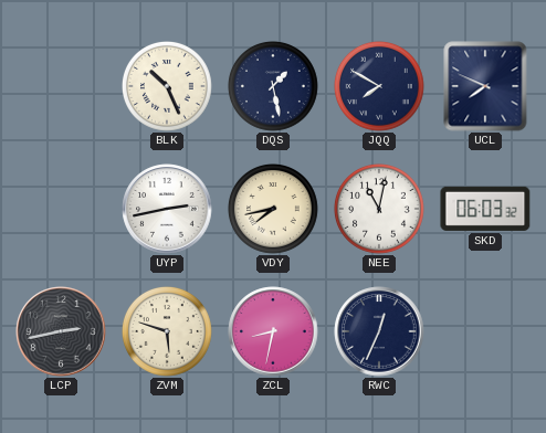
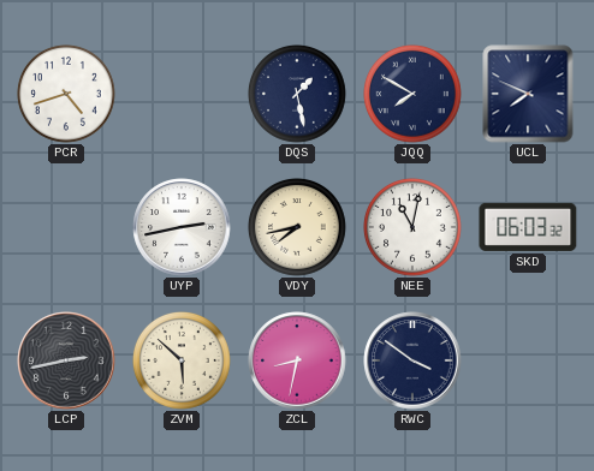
PCR: none -> 4:42
BLK: 10:26 -> none
ZVM: 5:48 -> 5:52
RWC: 12:34 -> 3:51
